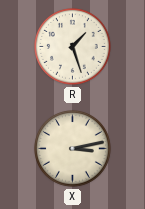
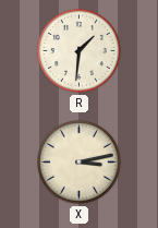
R: 1:27 -> 1:31
